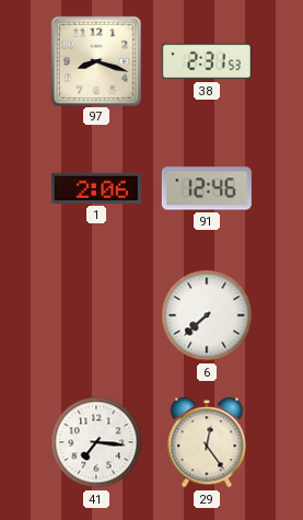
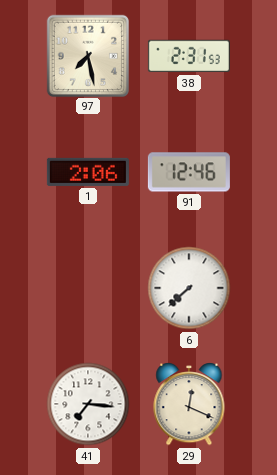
97: 8:18 -> 7:28
29: 12:24 -> 12:19
